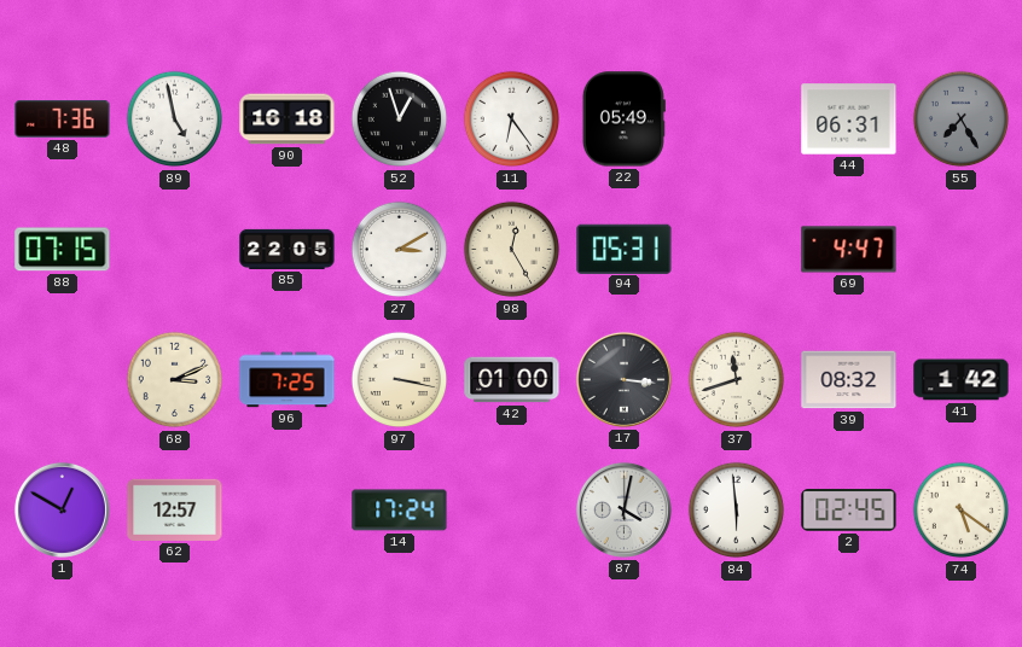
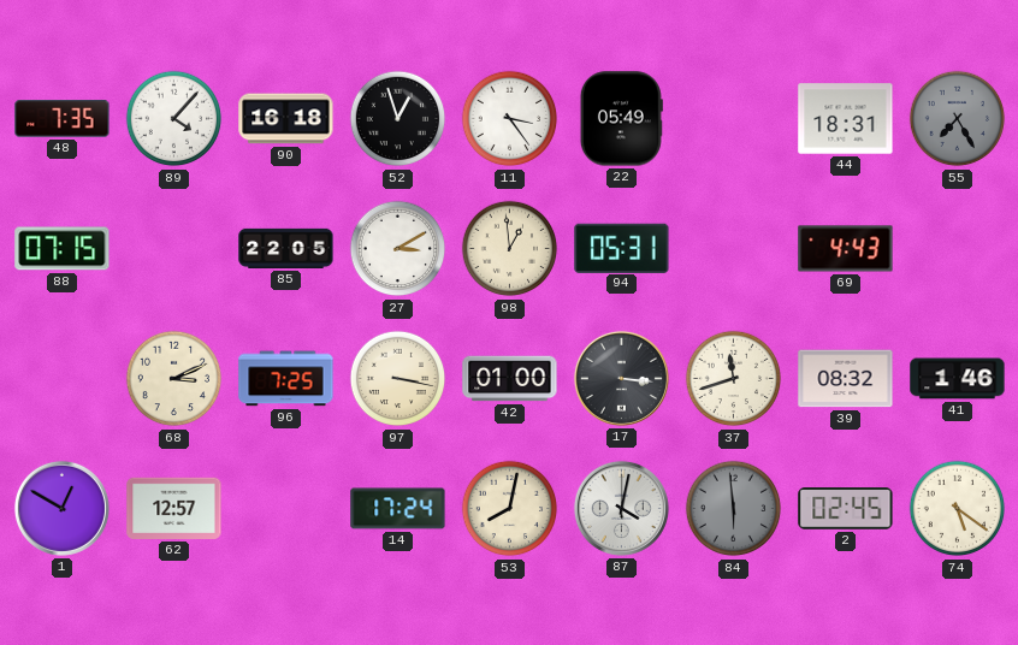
48: 7:36 -> 7:35
89: 4:58 -> 4:07
11: 6:24 -> 3:24
44: 06:31 -> 18:31
98: 12:25 -> 12:59
69: 4:47 -> 4:43
41: 1:42 -> 1:46
53: none -> 8:02
84 dial: white -> grey
